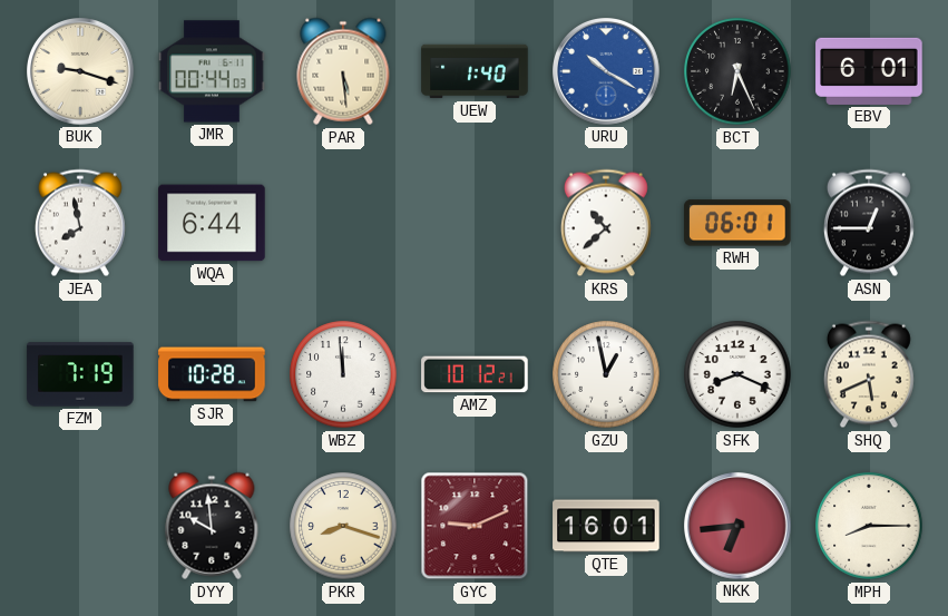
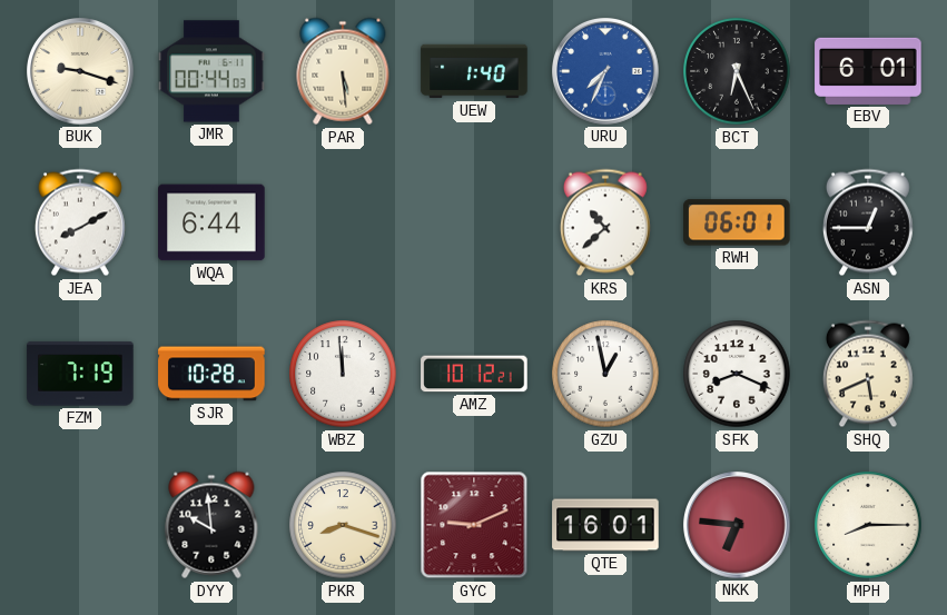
URU: 10:20 -> 7:34
JEA: 7:58 -> 8:10
NKK: 6:44 -> 6:46
